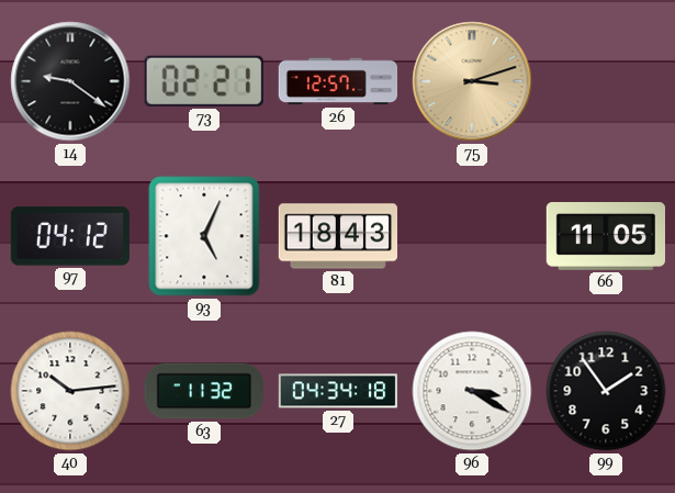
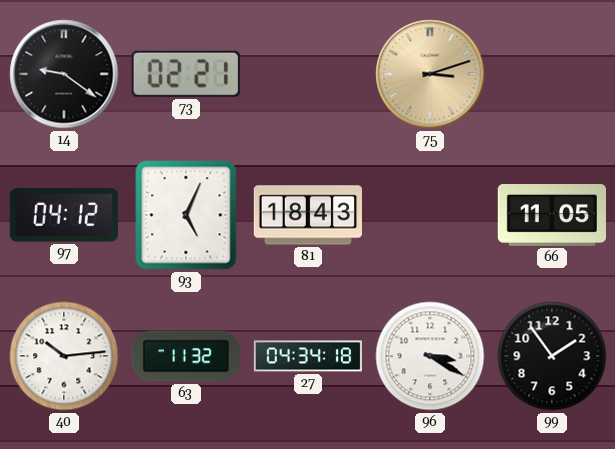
26: 12:57 -> none
